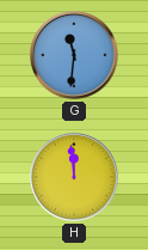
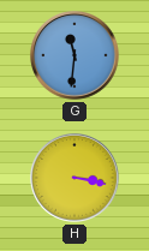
H: 11:59 -> 3:17
